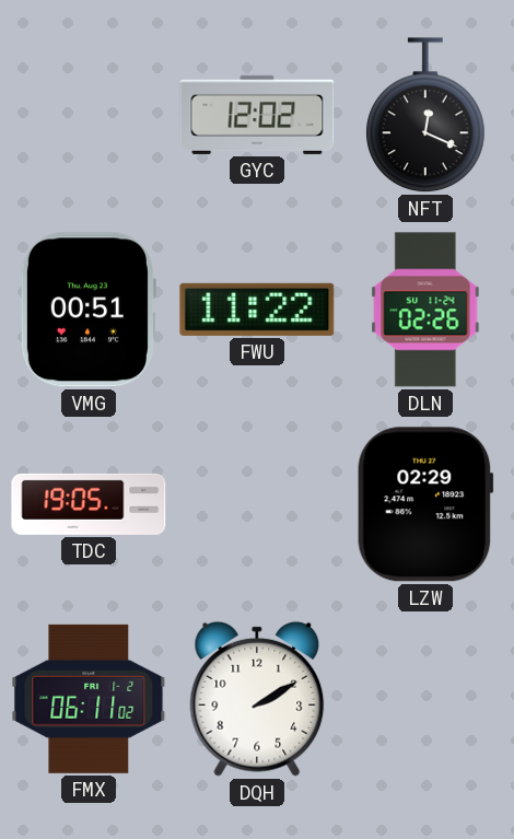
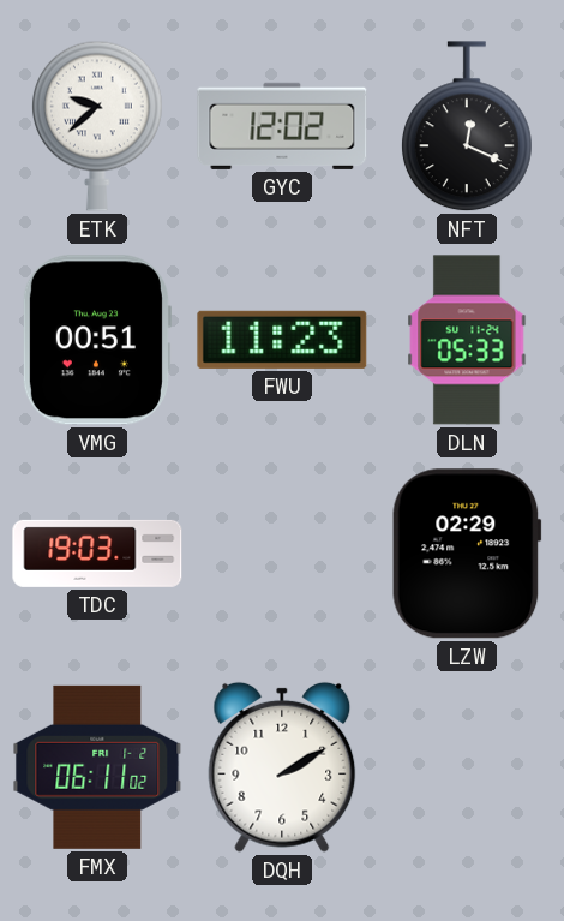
ETK: none -> 9:38
FWU: 11:22 -> 11:23
DLN: 02:26 -> 05:33
TDC: 19:05 -> 19:03
